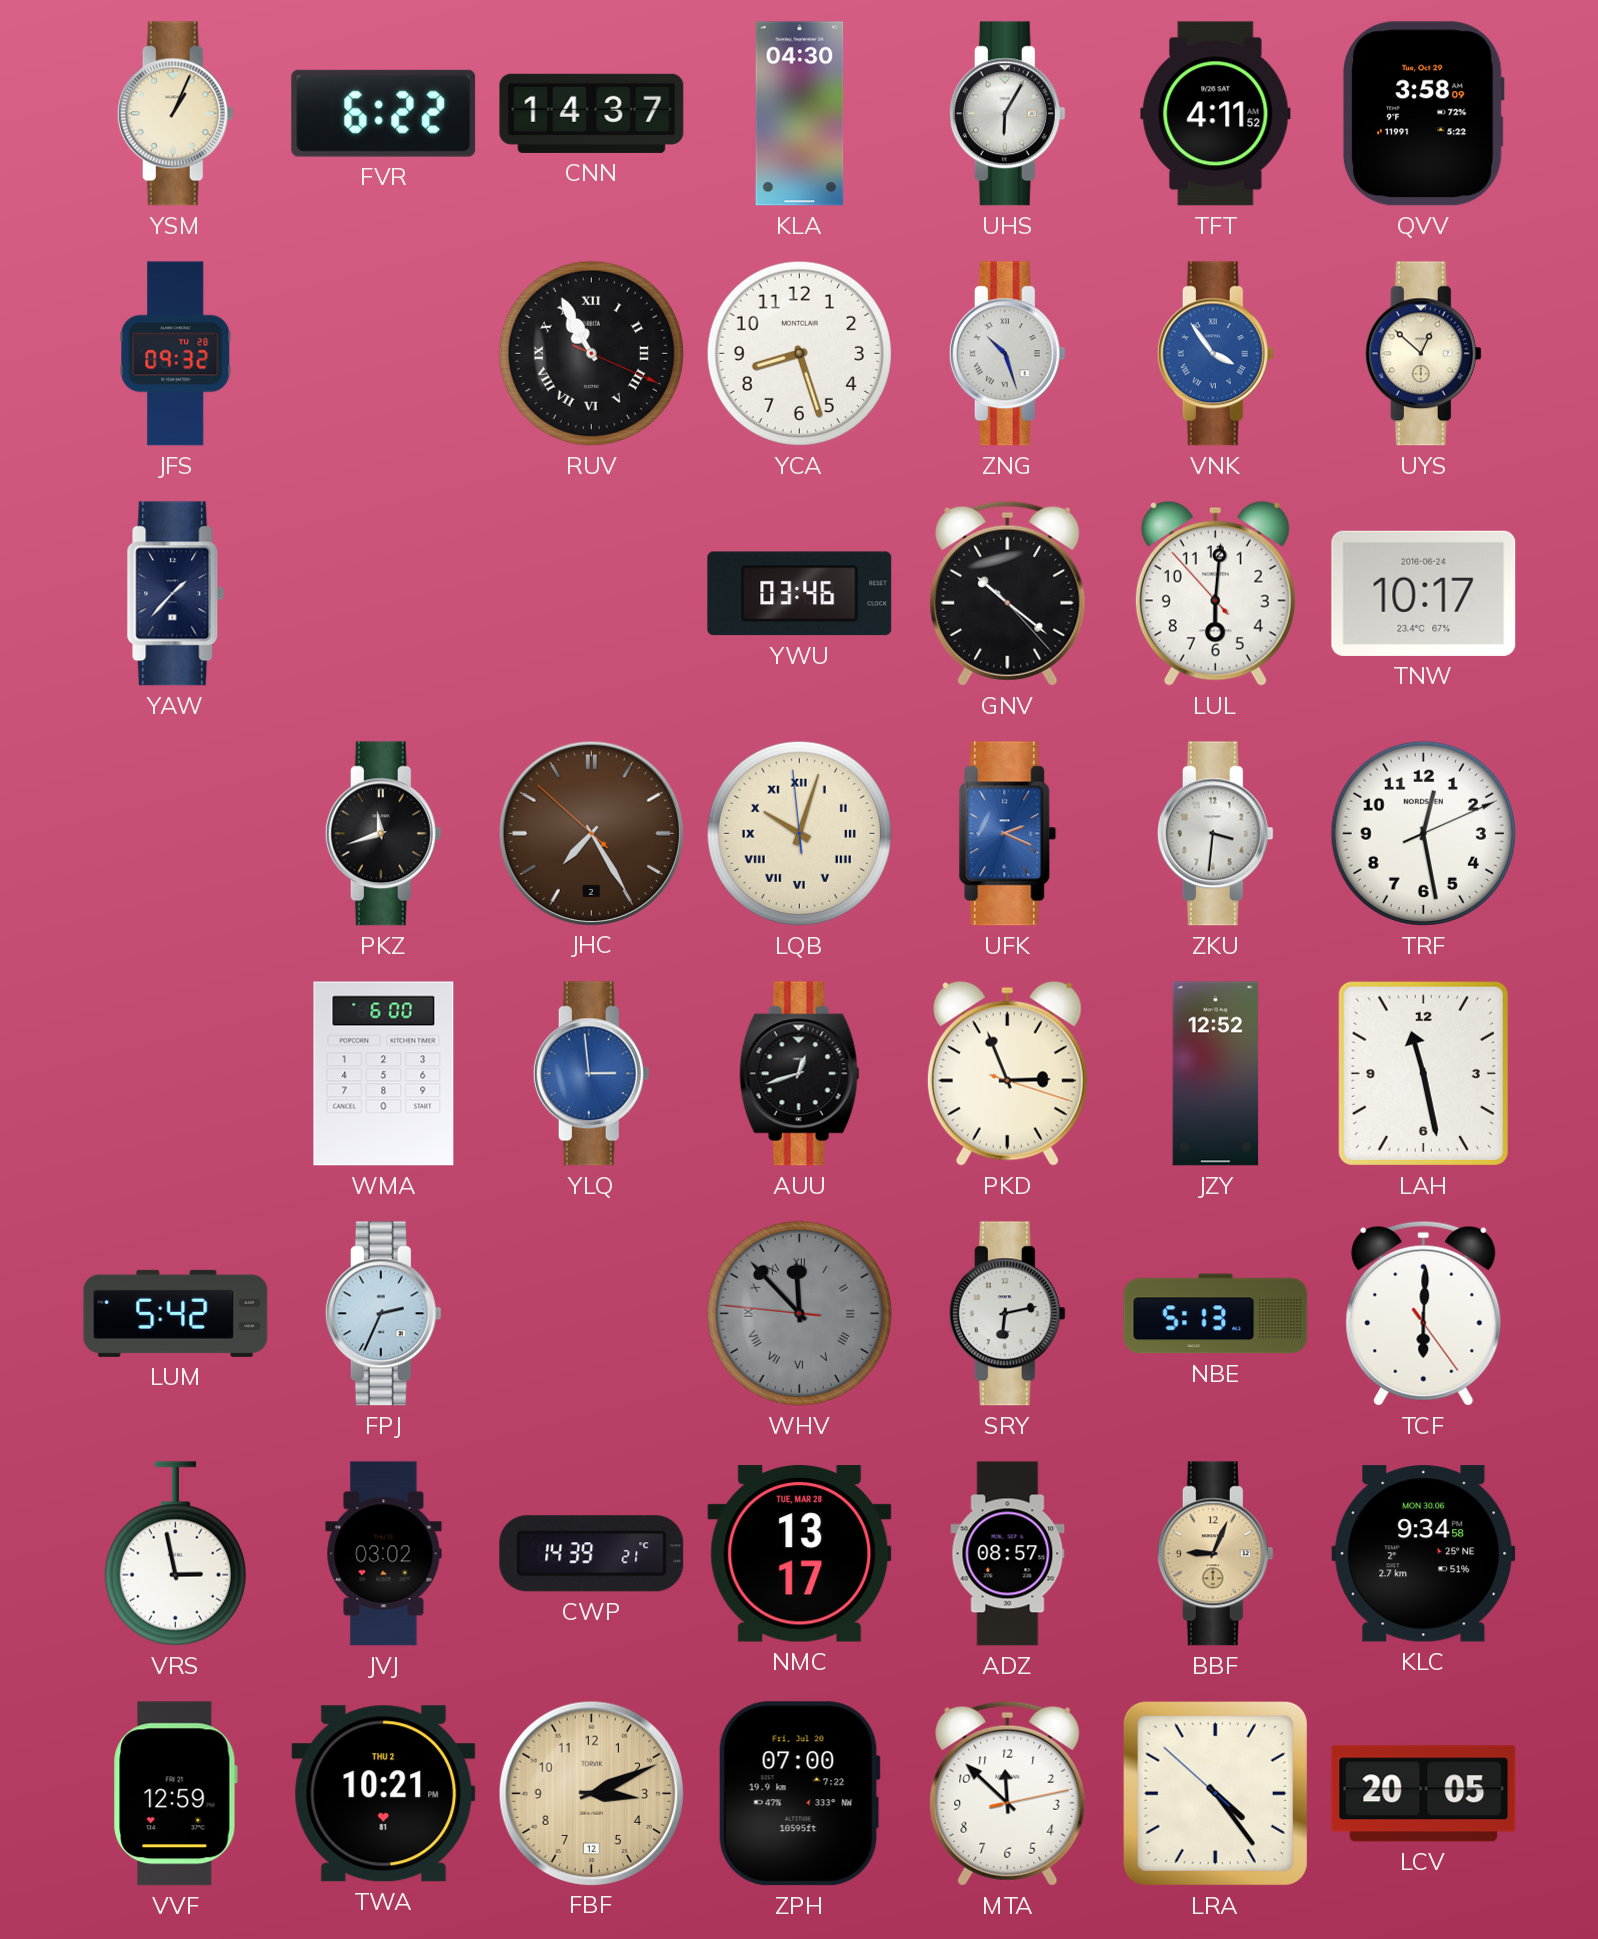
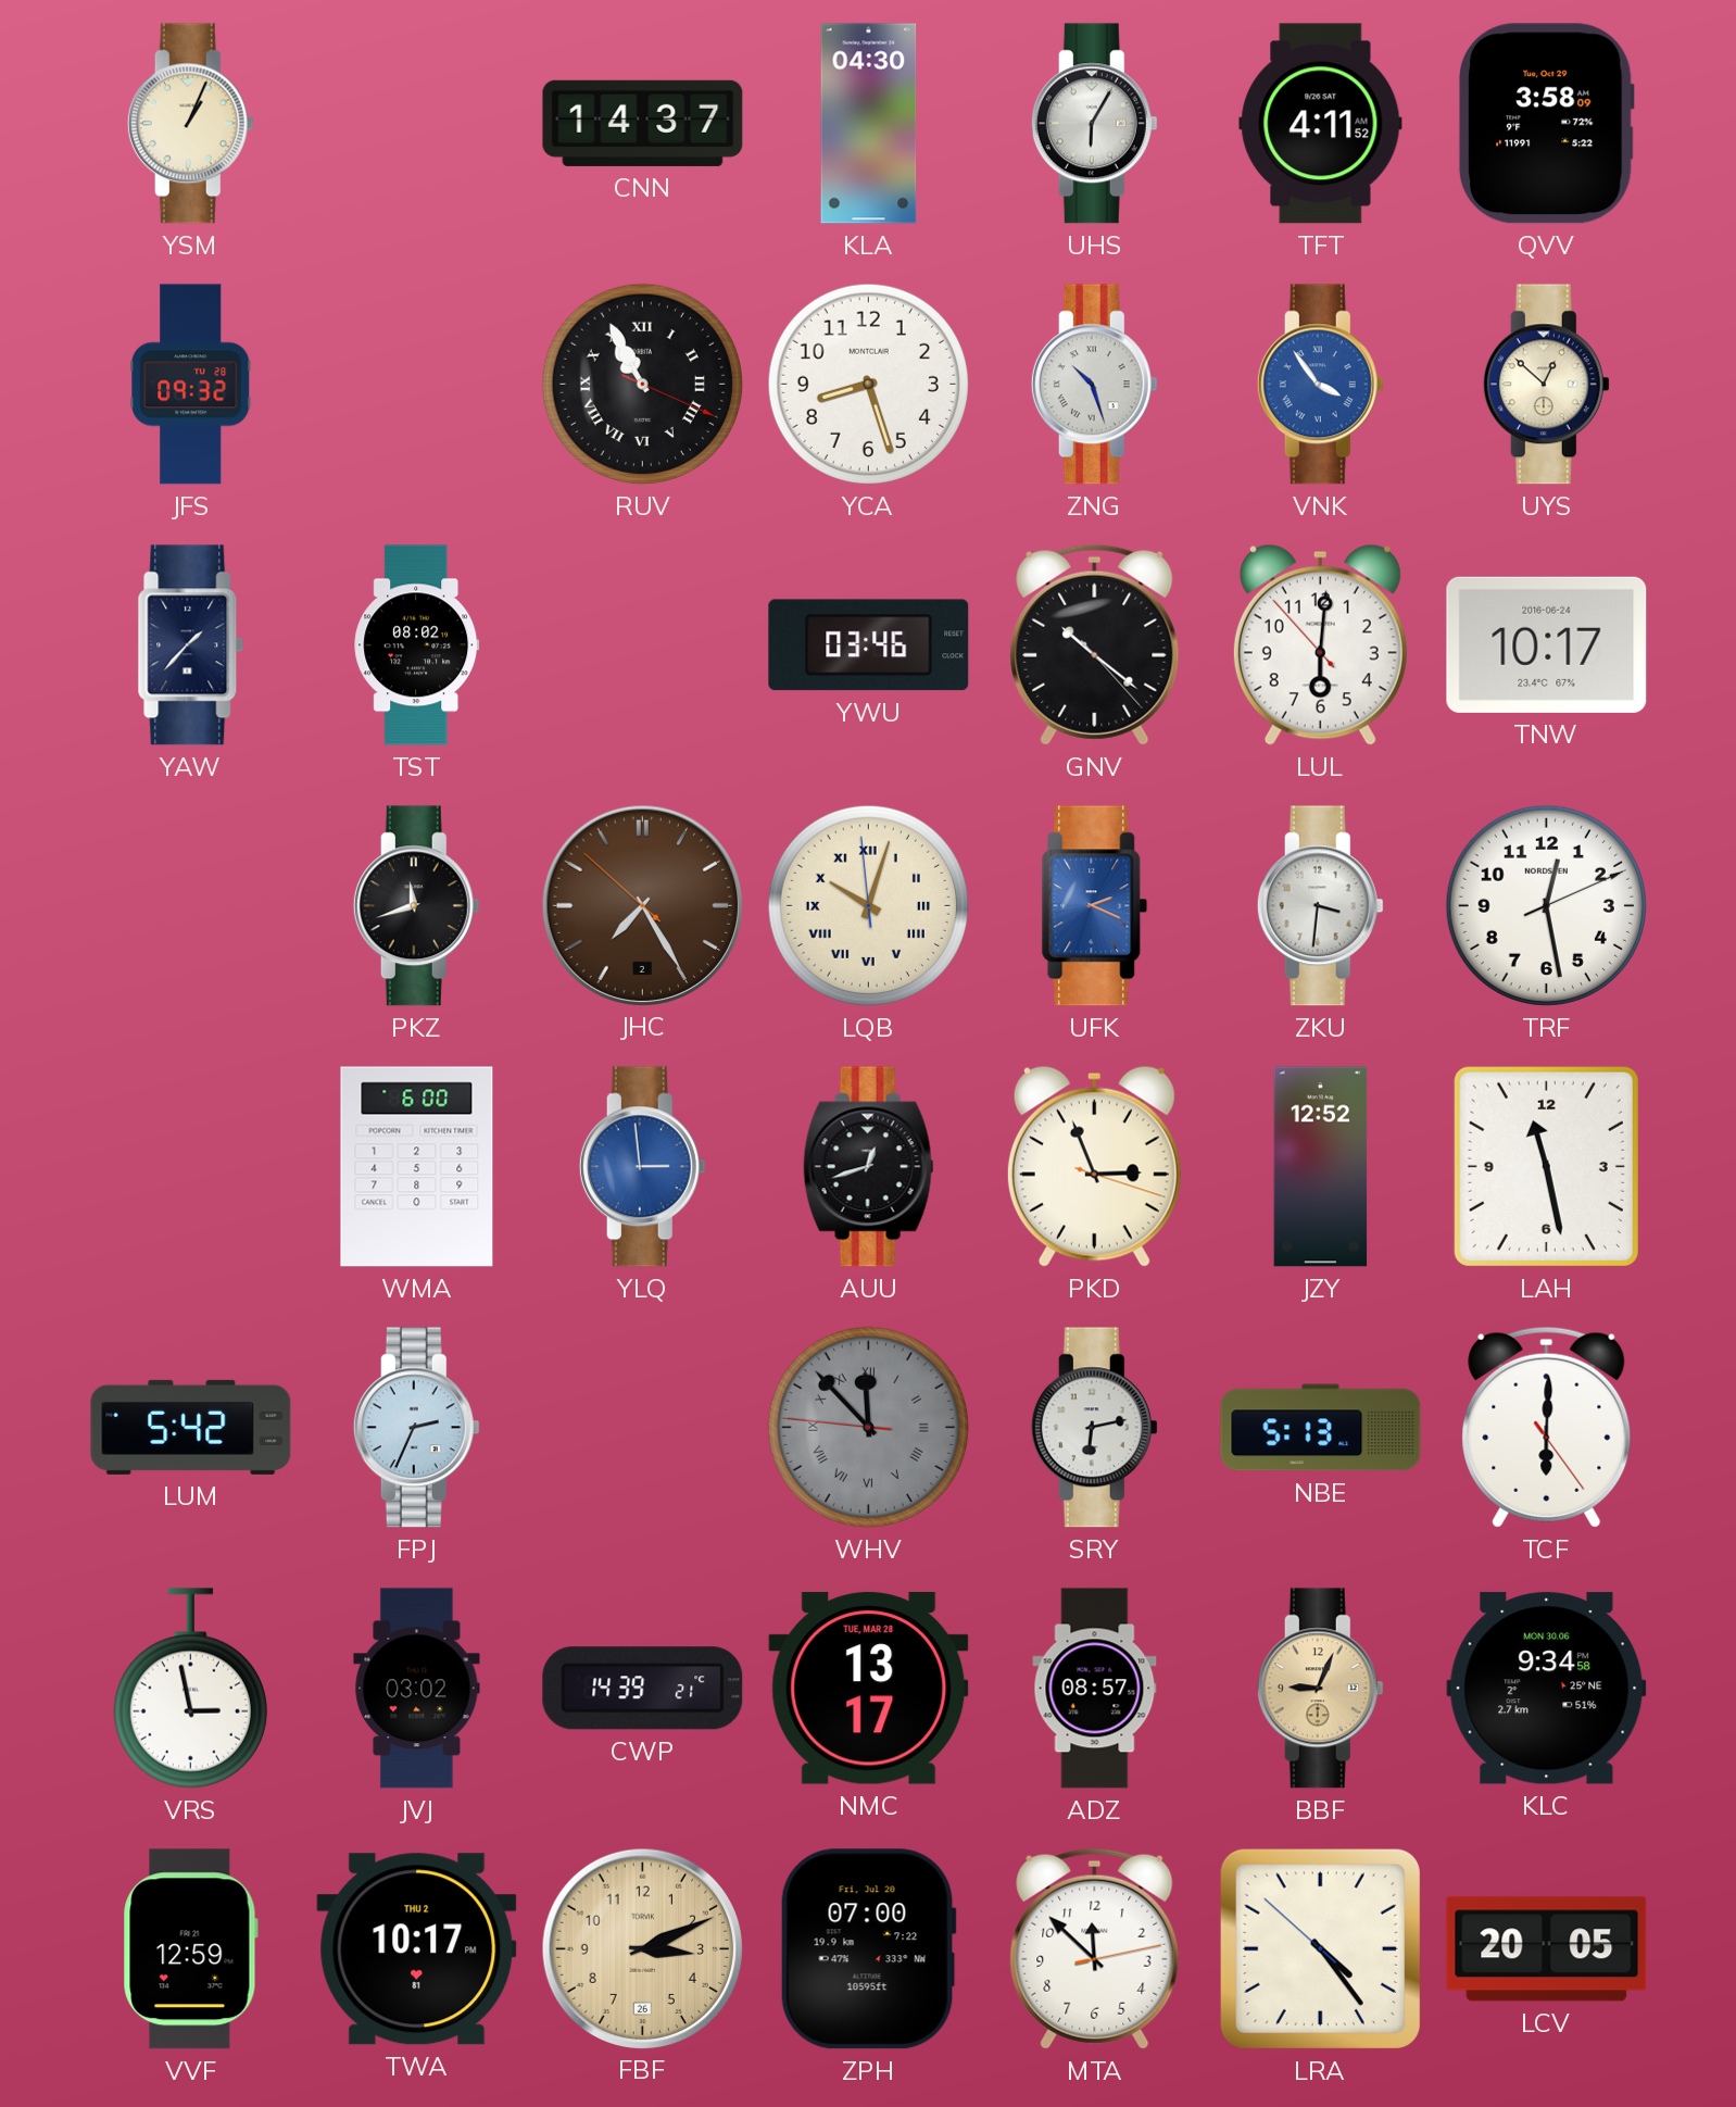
FVR: 6:22 -> none
TST: none -> 08:02
TWA: 10:21 -> 10:17
FBF date: 12 -> 26
